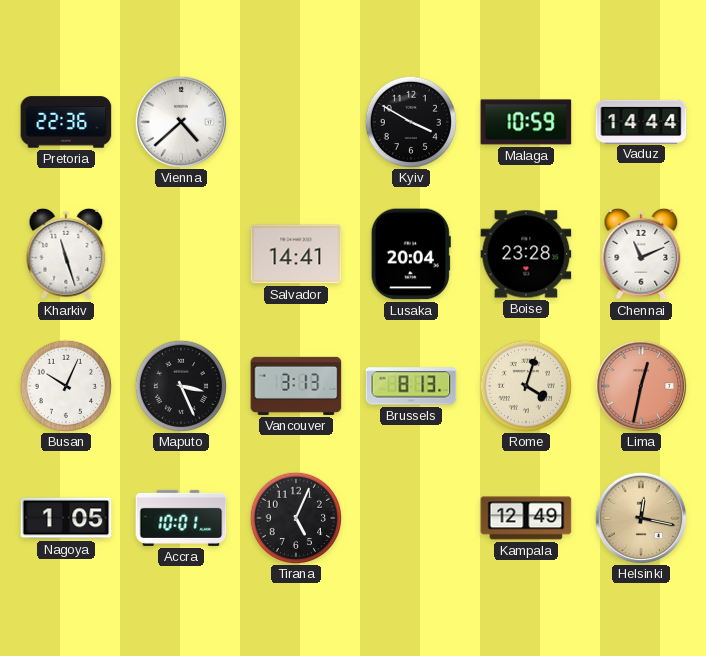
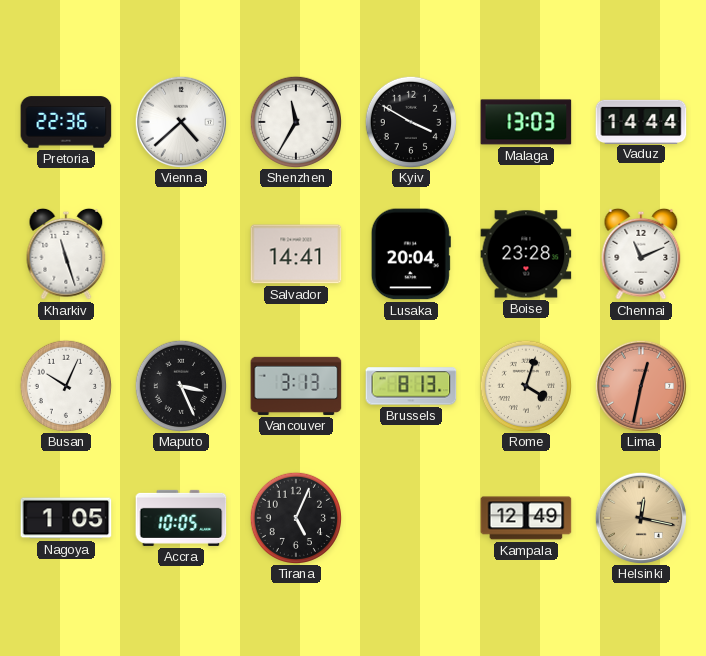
Shenzhen: none -> 11:35
Malaga: 10:59 -> 13:03
Accra: 10:01 -> 10:05
